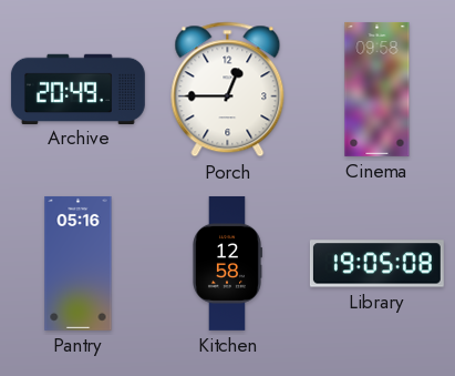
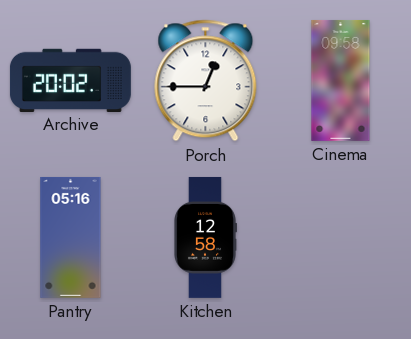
Archive: 20:49 -> 20:02
Library: 19:05 -> none
